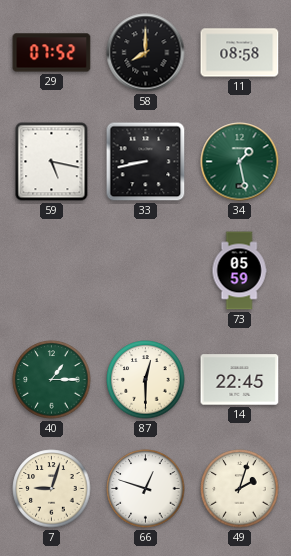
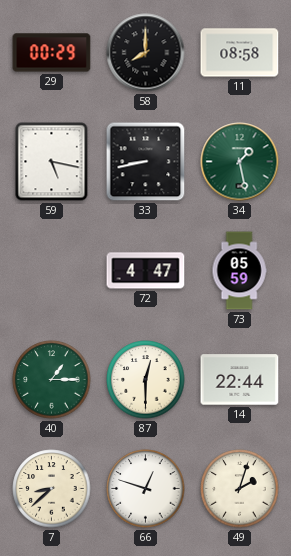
29: 07:52 -> 00:29
72: none -> 4:47
14: 22:45 -> 22:44
7: 9:03 -> 8:38
